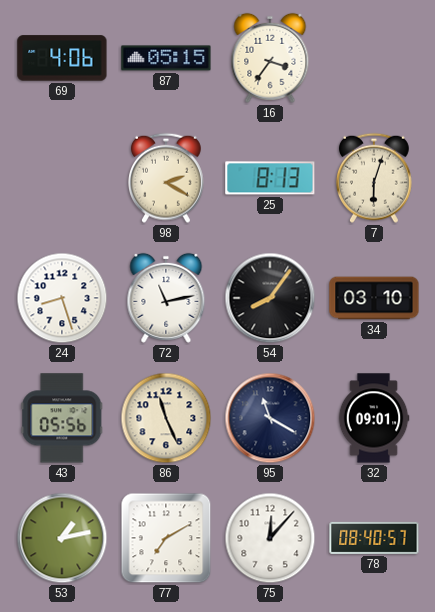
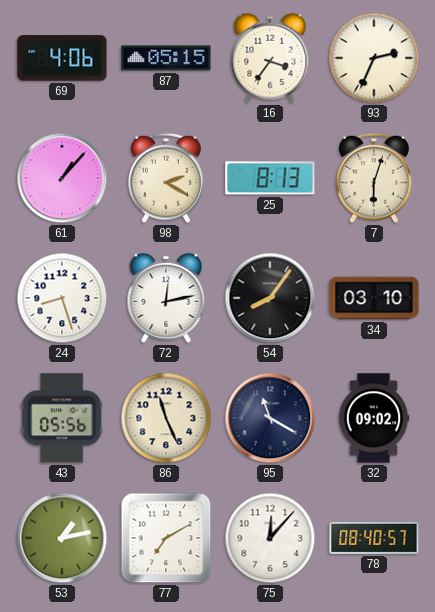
93: none -> 2:34
61: none -> 1:07
72: 11:13 -> 12:13
32: 09:01 -> 09:02
